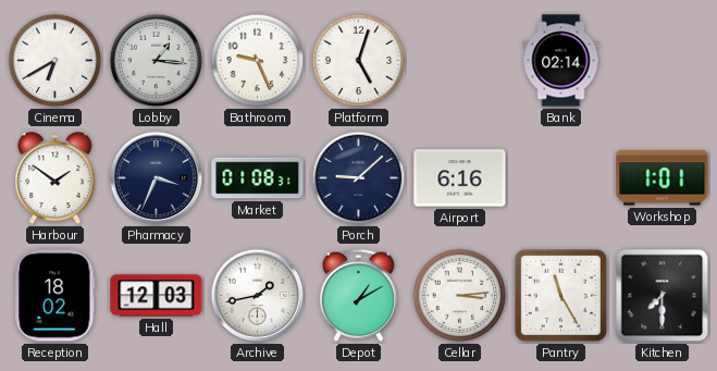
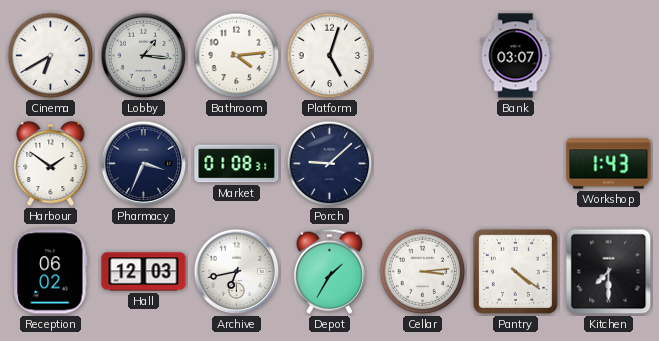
Bathroom: 9:26 -> 4:14
Bank: 02:14 -> 03:07
Airport: 6:16 -> none
Workshop: 1:01 -> 1:43
Reception: 18:02 -> 06:02
Archive: 1:43 -> 6:43
Depot: 1:10 -> 1:35
Pantry: 11:25 -> 4:21
